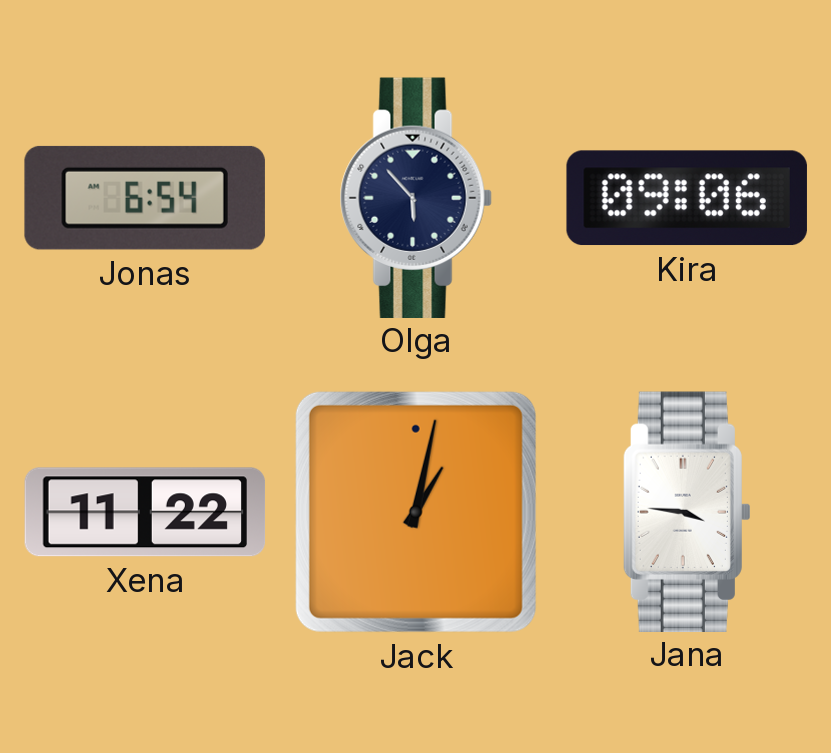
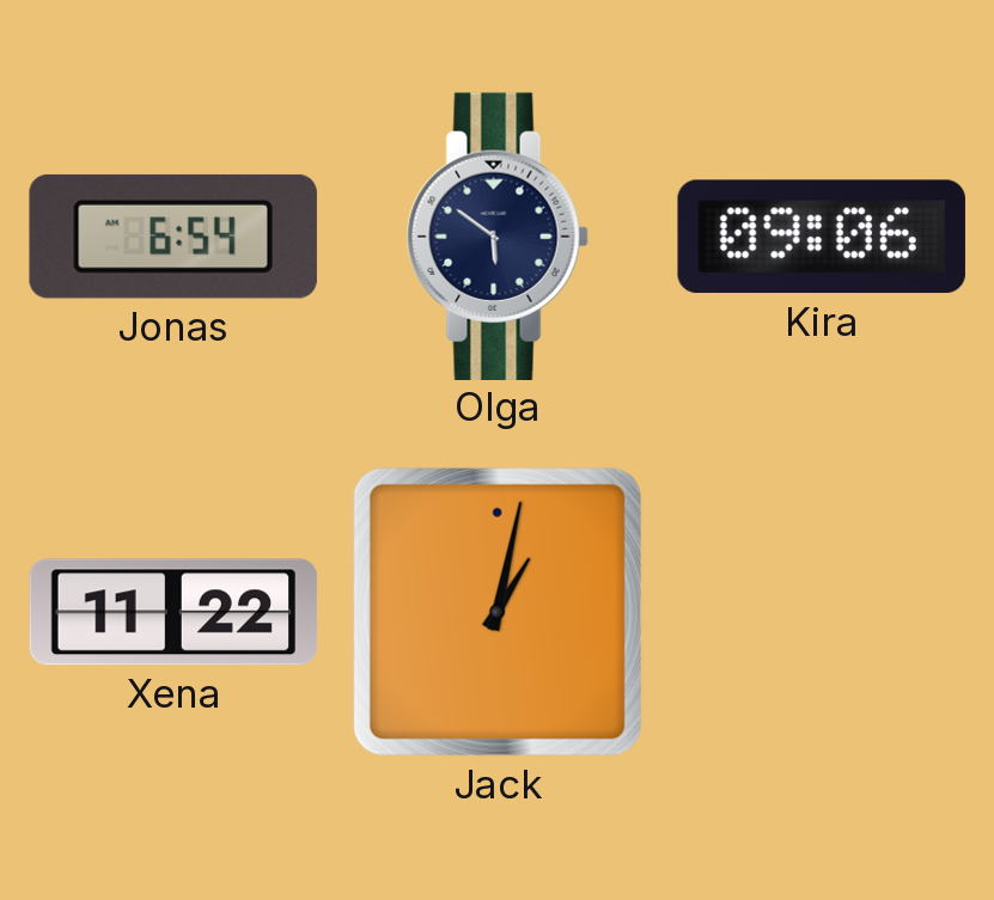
Olga: 5:53 -> 5:51
Jana: 3:46 -> none
